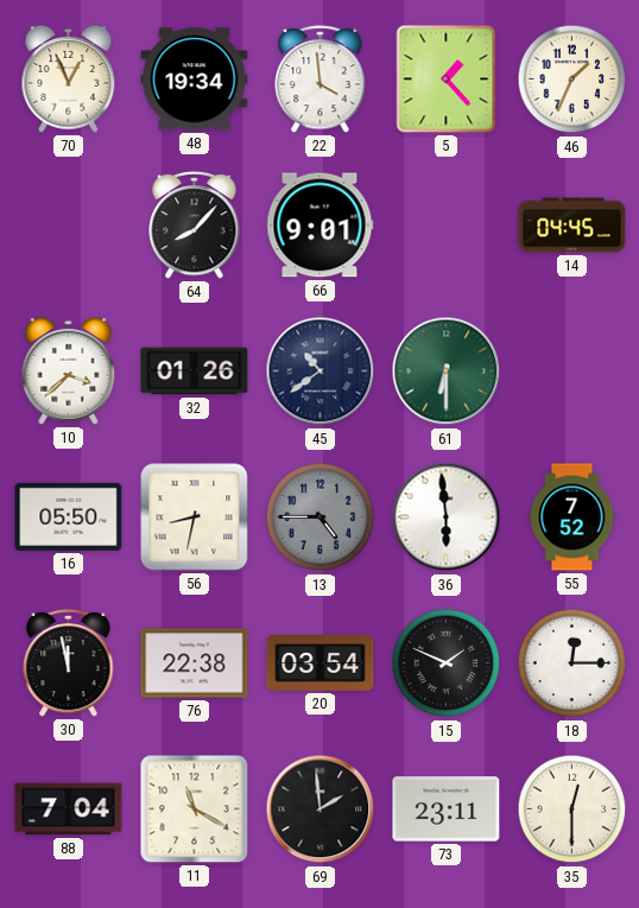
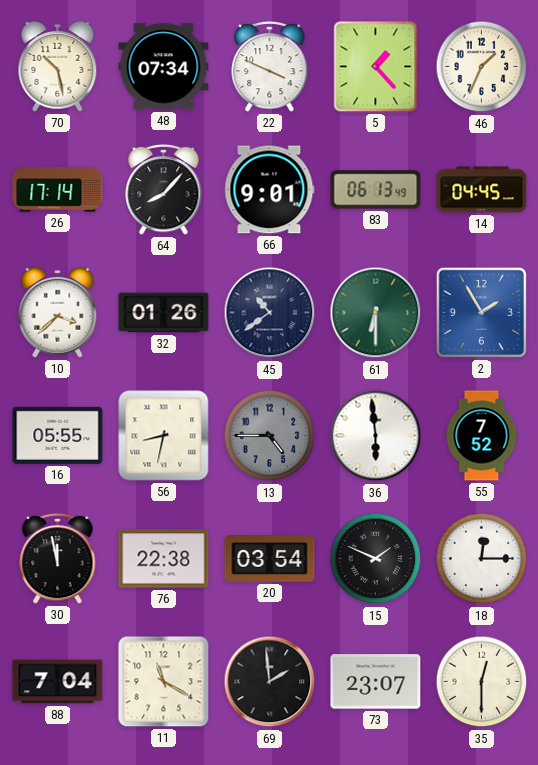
70: 12:56 -> 10:28
48: 19:34 -> 07:34
22: 3:59 -> 3:49
26: none -> 17:14
83: none -> 06:13
2: none -> 1:55
16: 05:50 -> 05:55
73: 23:11 -> 23:07
